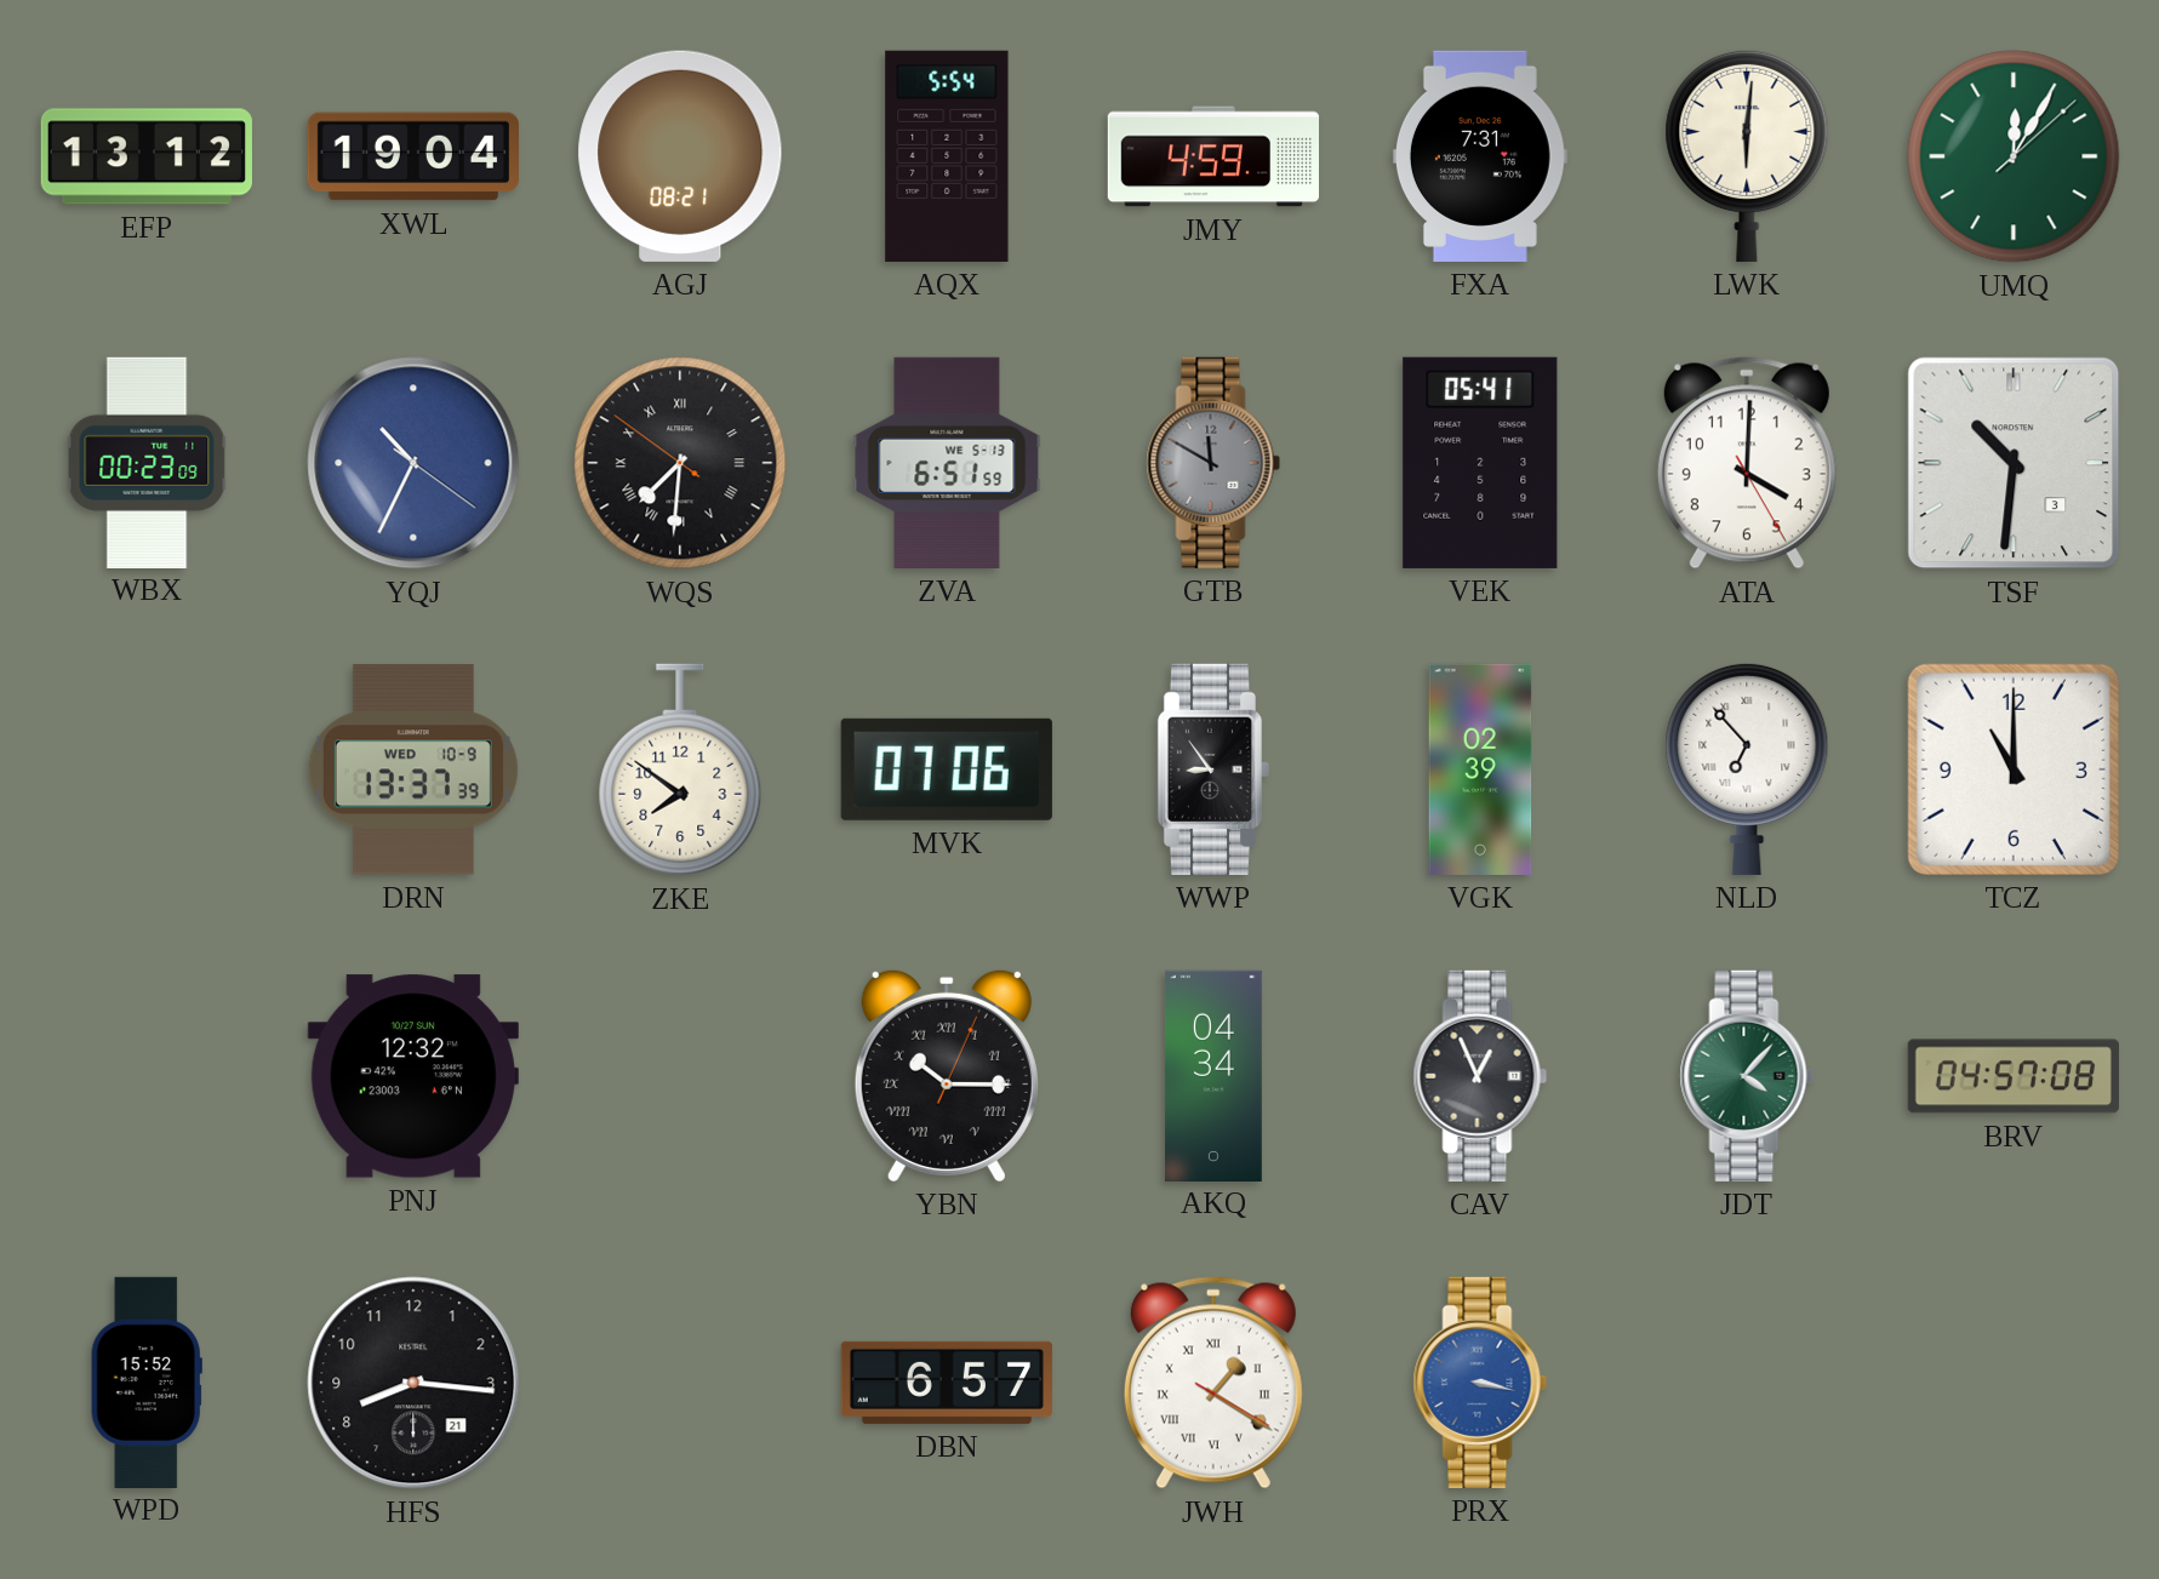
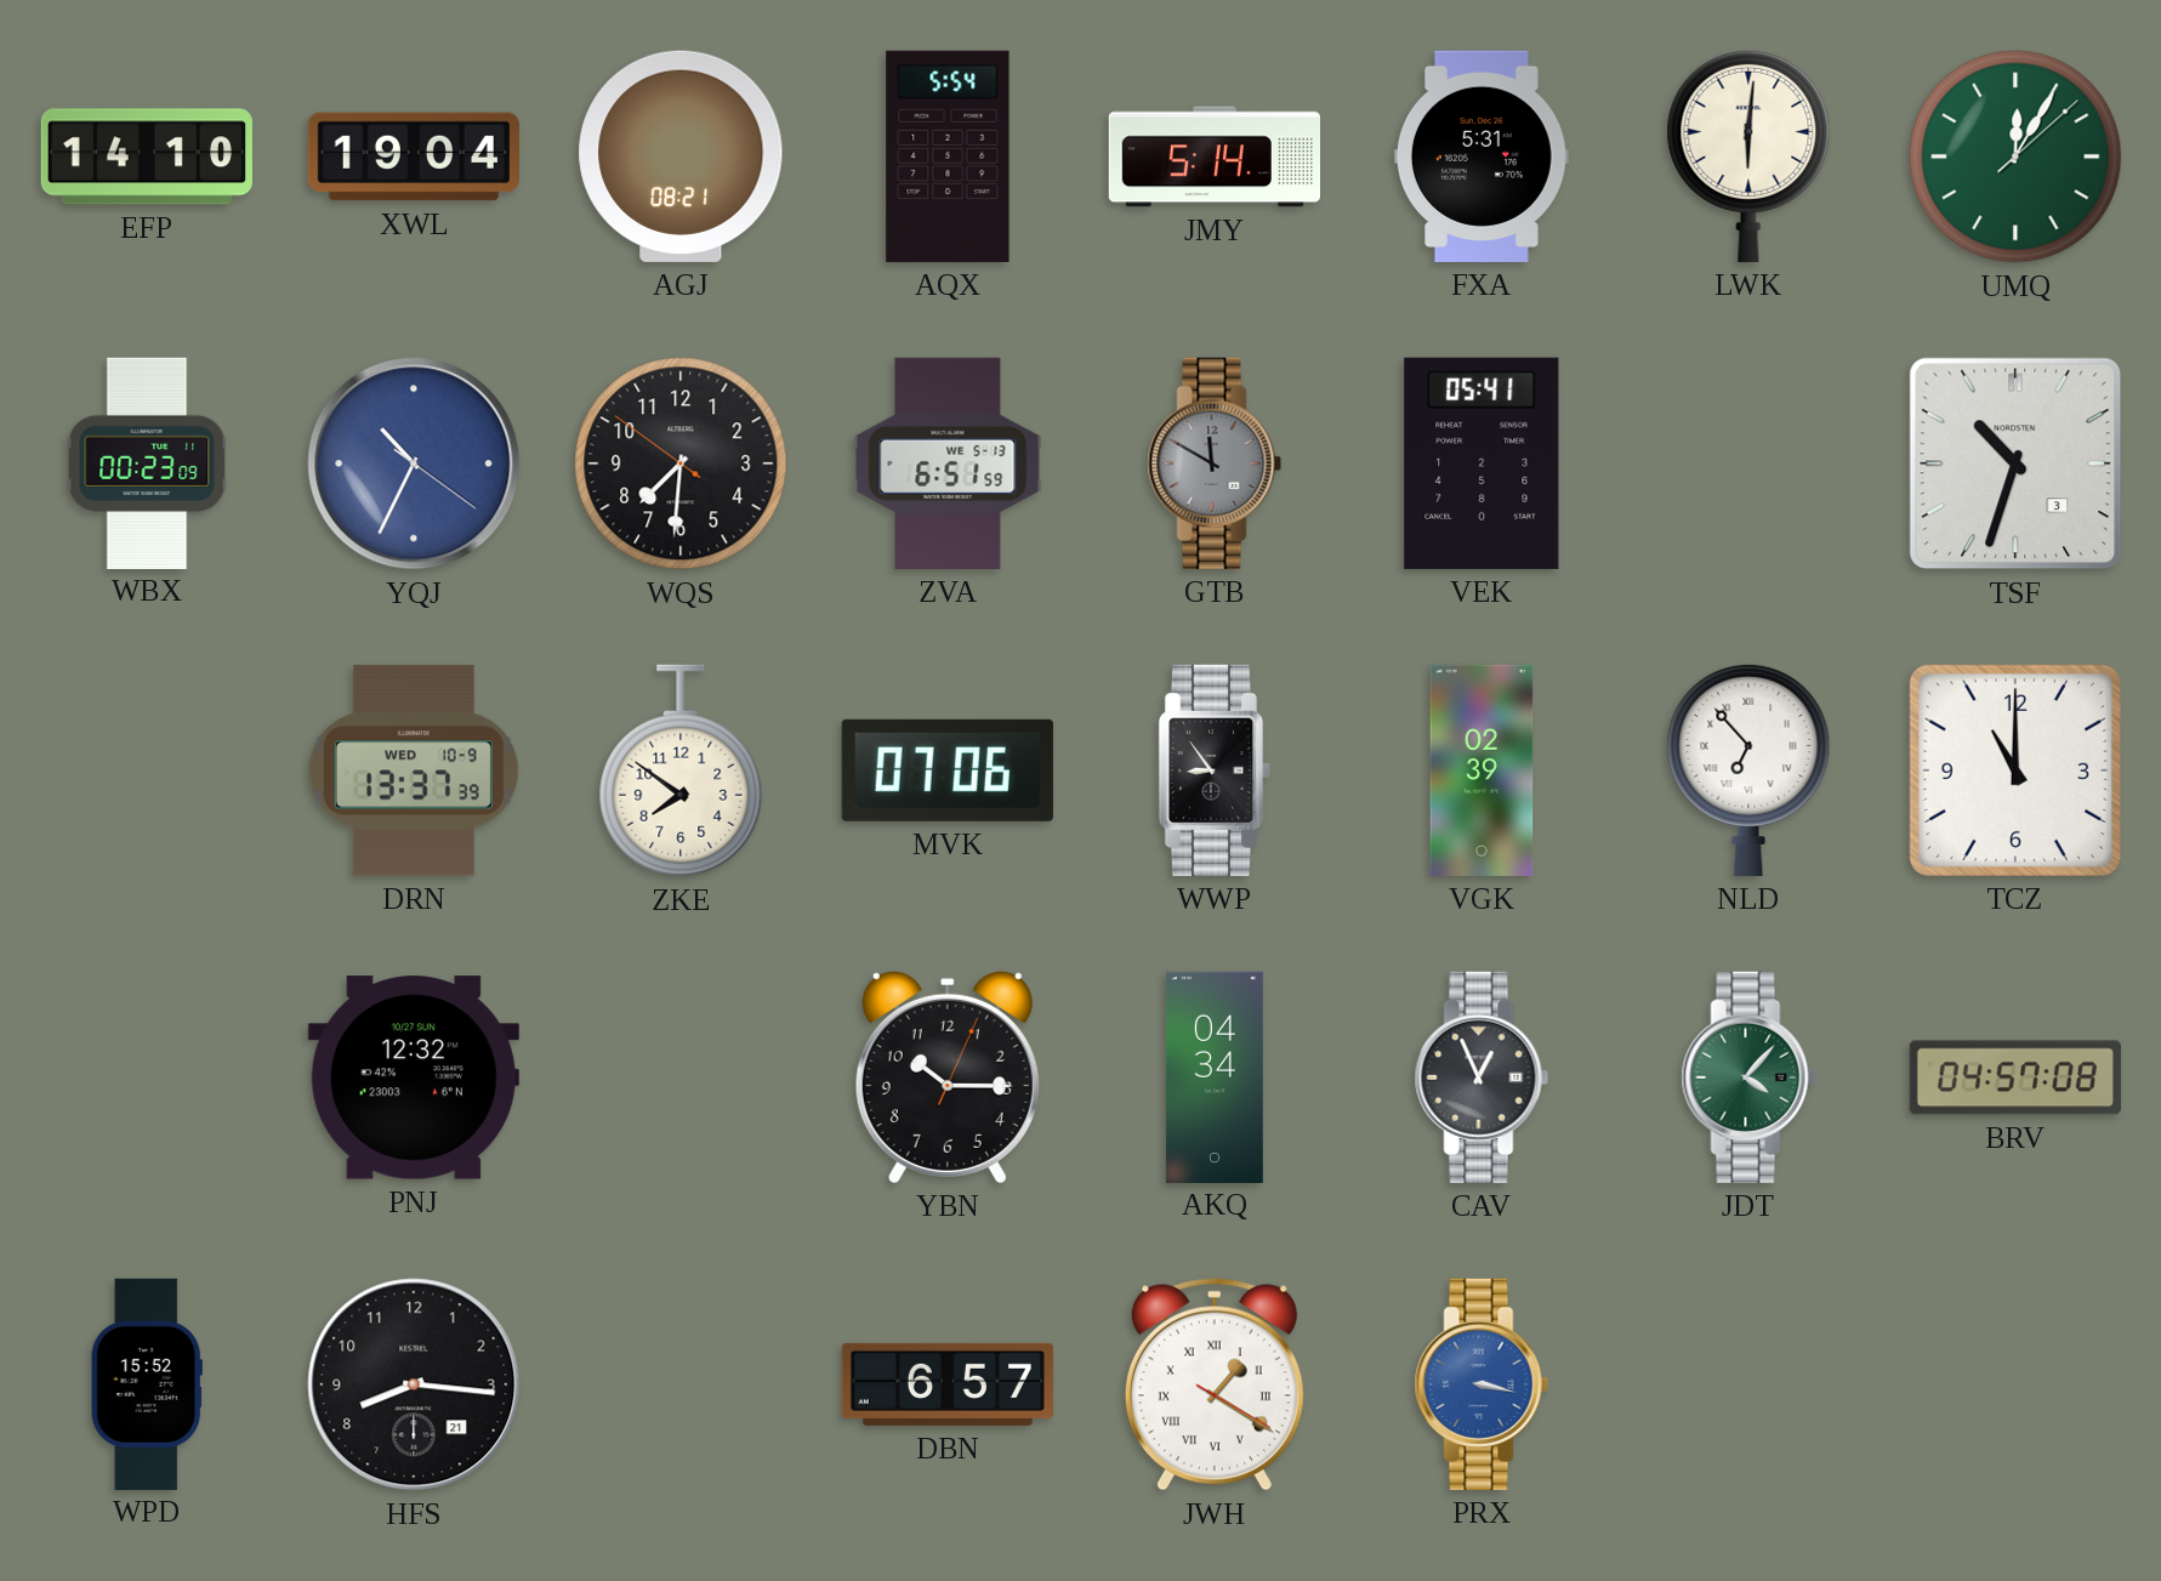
EFP: 13:12 -> 14:10
JMY: 4:59 -> 5:14
FXA: 7:31 -> 5:31
WQS numerals: Roman -> Arabic
ATA: 4:00 -> none
TSF: 10:31 -> 10:33
YBN numerals: Roman -> Arabic
